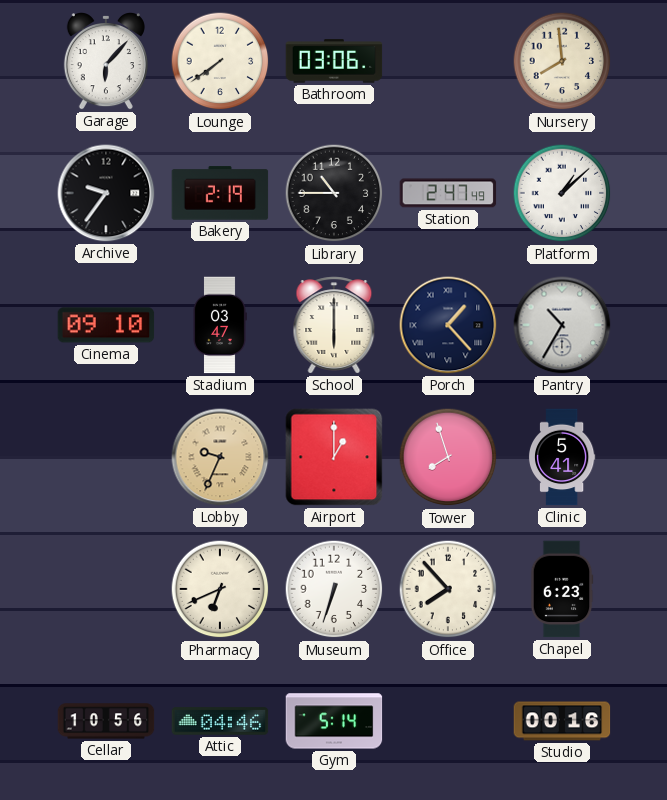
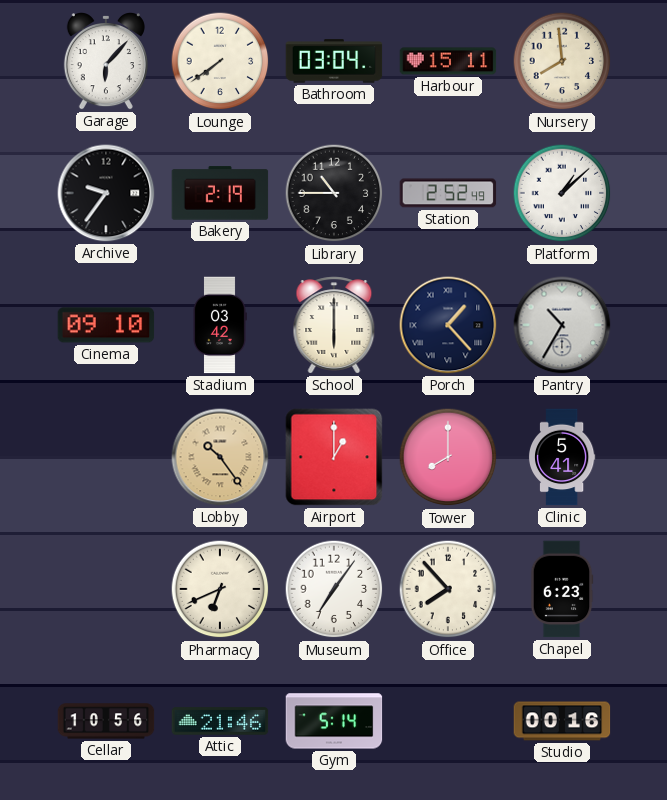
Bathroom: 03:06 -> 03:04
Harbour: none -> 15:11
Station: 2:47 -> 2:52
Stadium: 03:47 -> 03:42
Lobby: 9:34 -> 10:24
Tower: 7:57 -> 8:00
Museum: 6:33 -> 7:06
Attic: 04:46 -> 21:46
